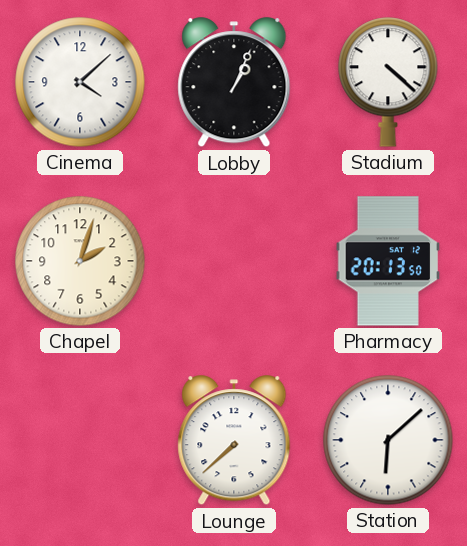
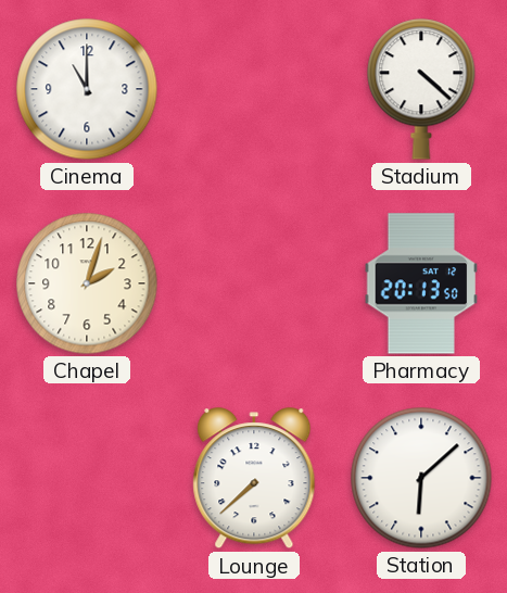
Cinema: 4:08 -> 11:00
Lobby: 1:04 -> none
